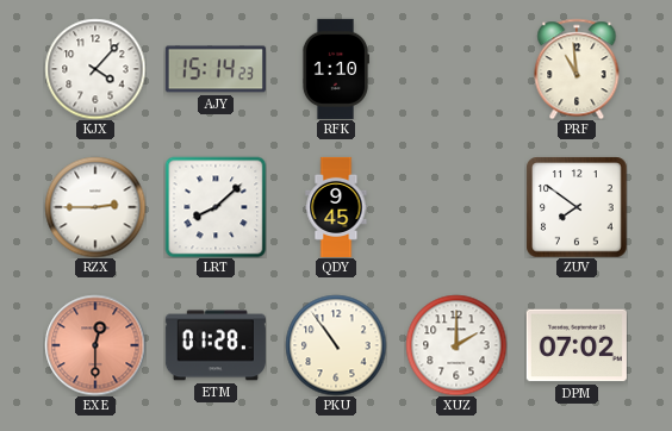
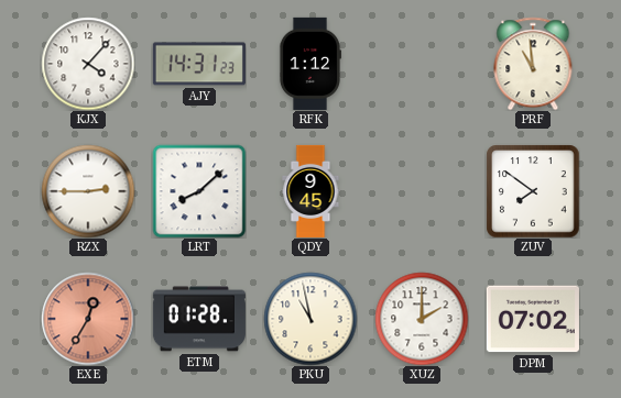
AJY: 15:14 -> 14:31
RFK: 1:10 -> 1:12
EXE: 12:30 -> 12:35
PKU: 10:54 -> 10:58
